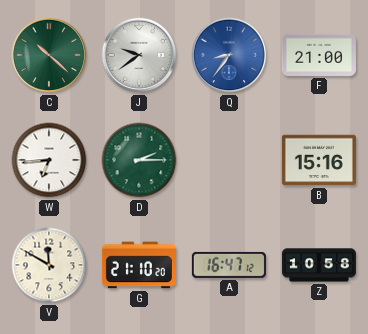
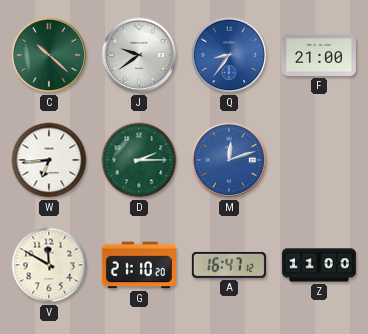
M: none -> 12:12
B: 15:16 -> none
Z: 10:58 -> 11:00
